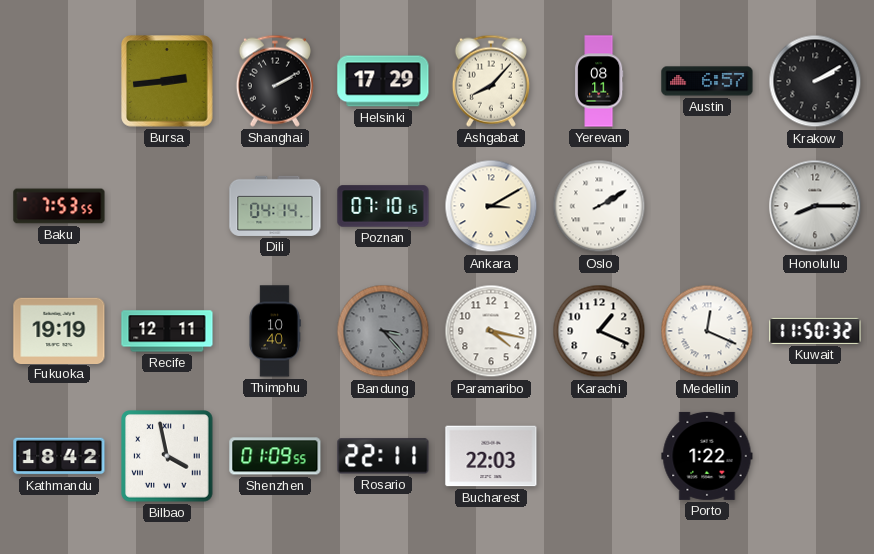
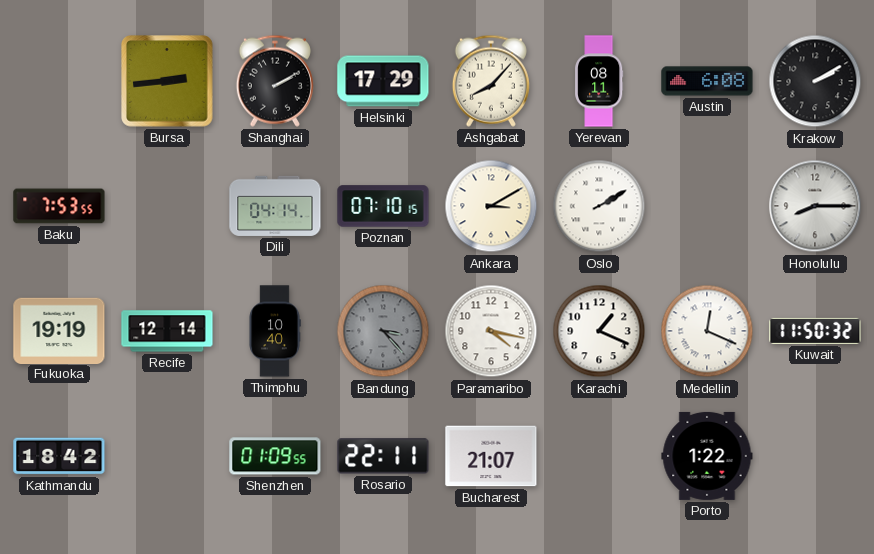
Austin: 6:57 -> 6:08
Recife: 12:11 -> 12:14
Bilbao: 3:58 -> none
Bucharest: 22:03 -> 21:07
